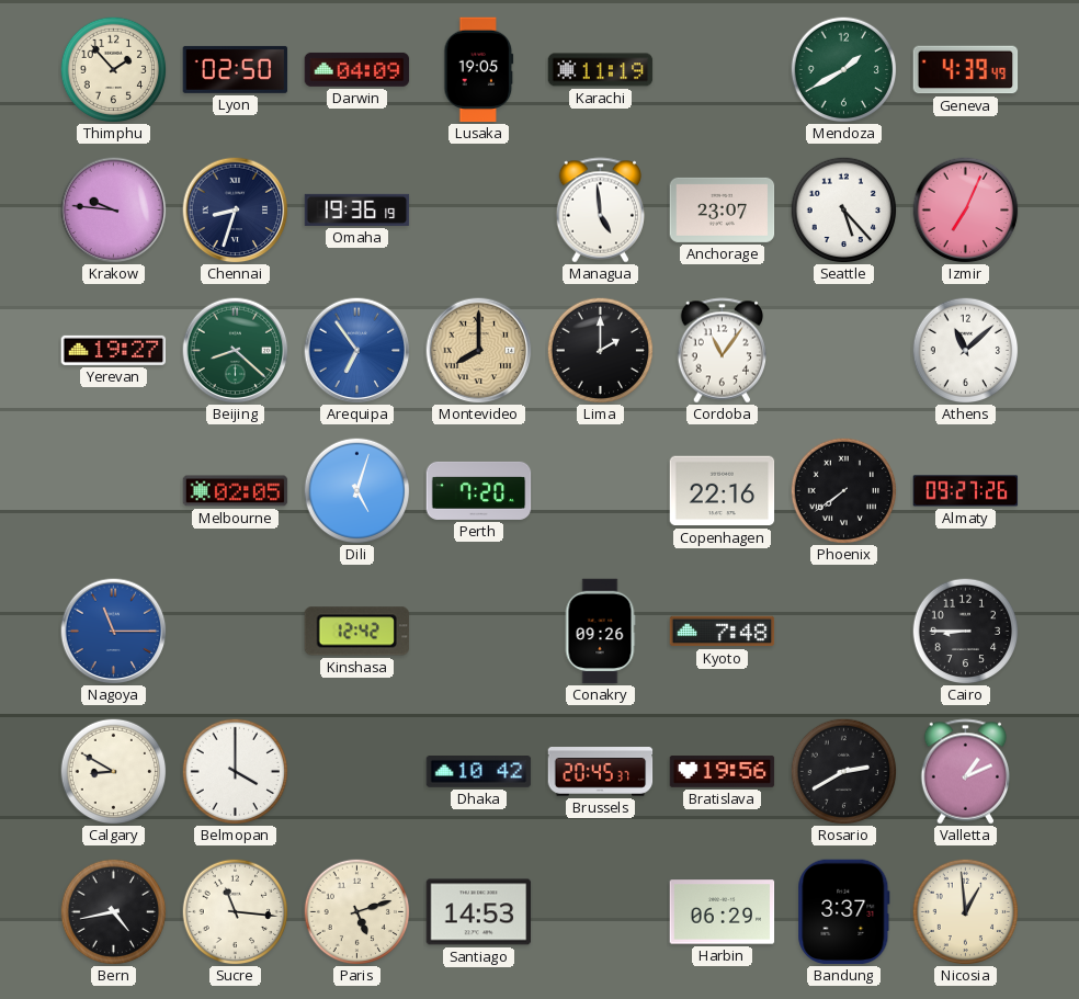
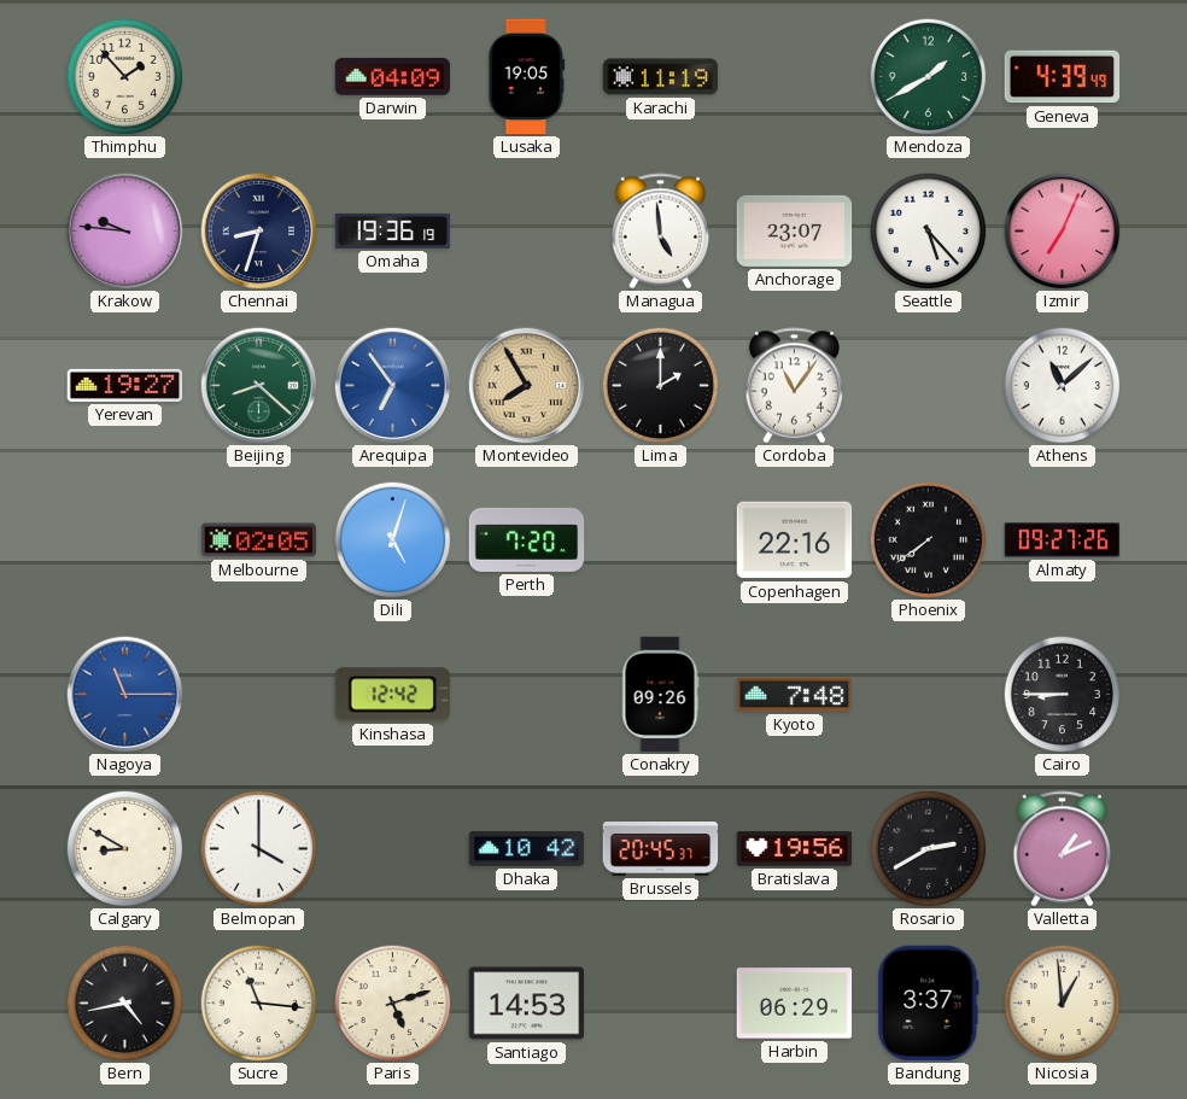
Lyon: 02:50 -> none
Montevideo: 8:00 -> 7:55
